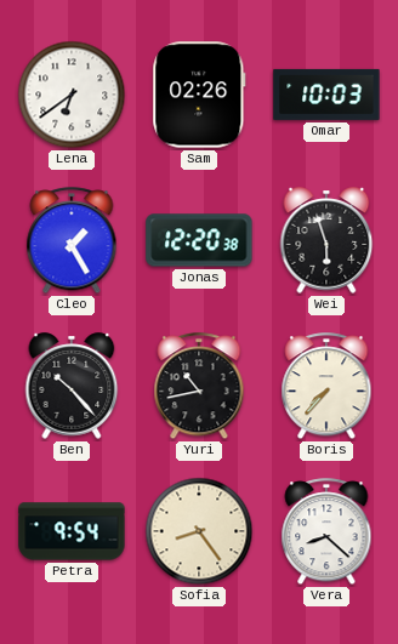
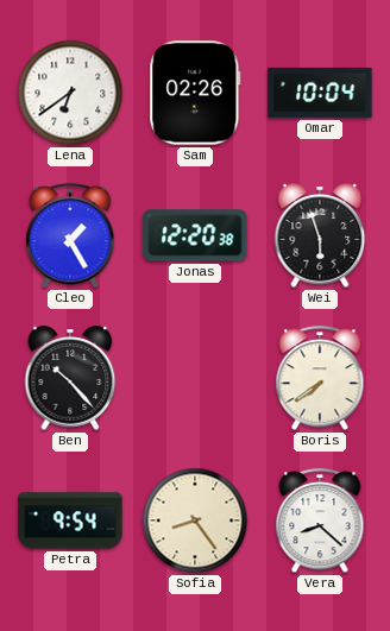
Omar: 10:03 -> 10:04
Yuri: 10:43 -> none
Boris: 7:37 -> 7:39
